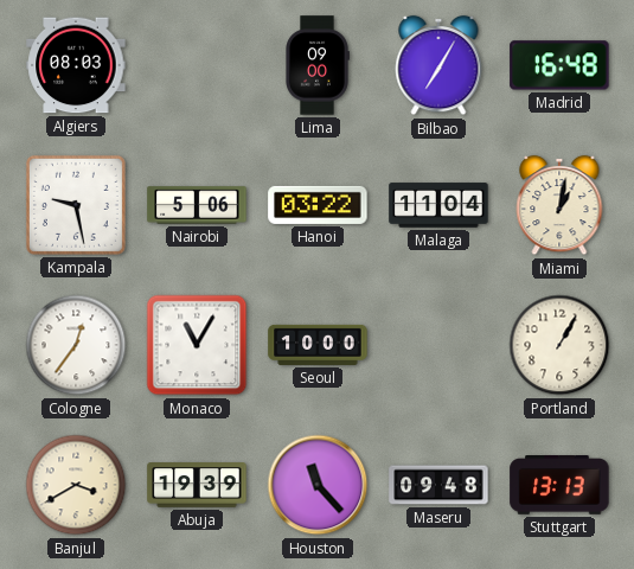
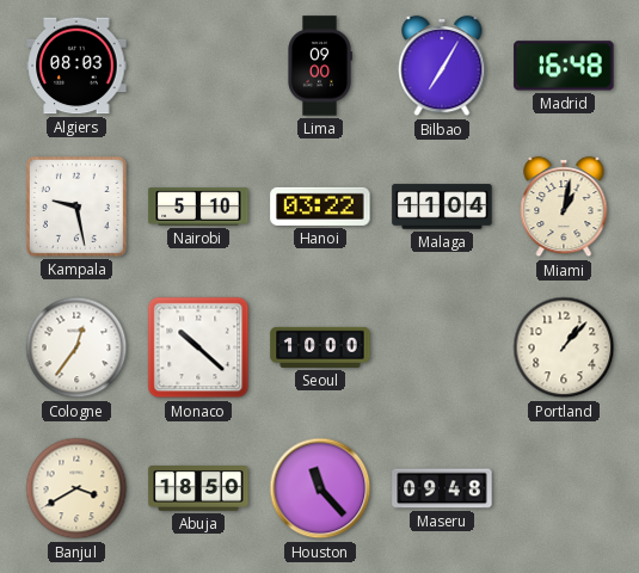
Nairobi: 5:06 -> 5:10
Monaco: 11:05 -> 10:22
Portland: 1:05 -> 1:07
Abuja: 19:39 -> 18:50
Stuttgart: 13:13 -> none
